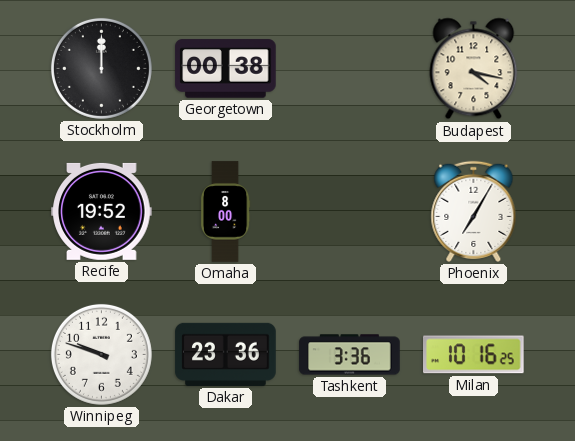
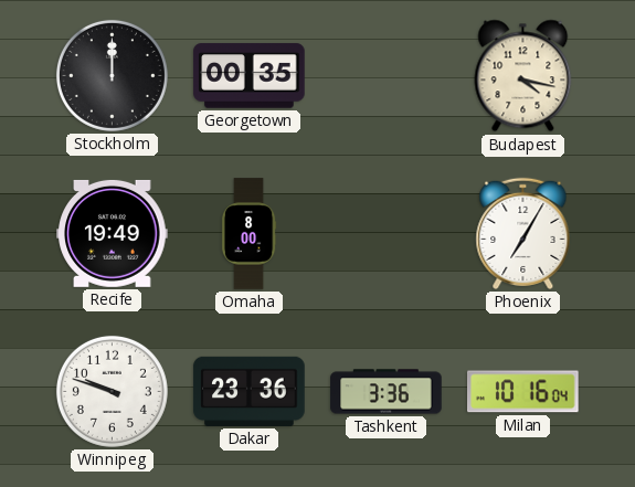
Georgetown: 00:38 -> 00:35
Recife: 19:52 -> 19:49
Milan: 10:16:25 -> 10:16:04
